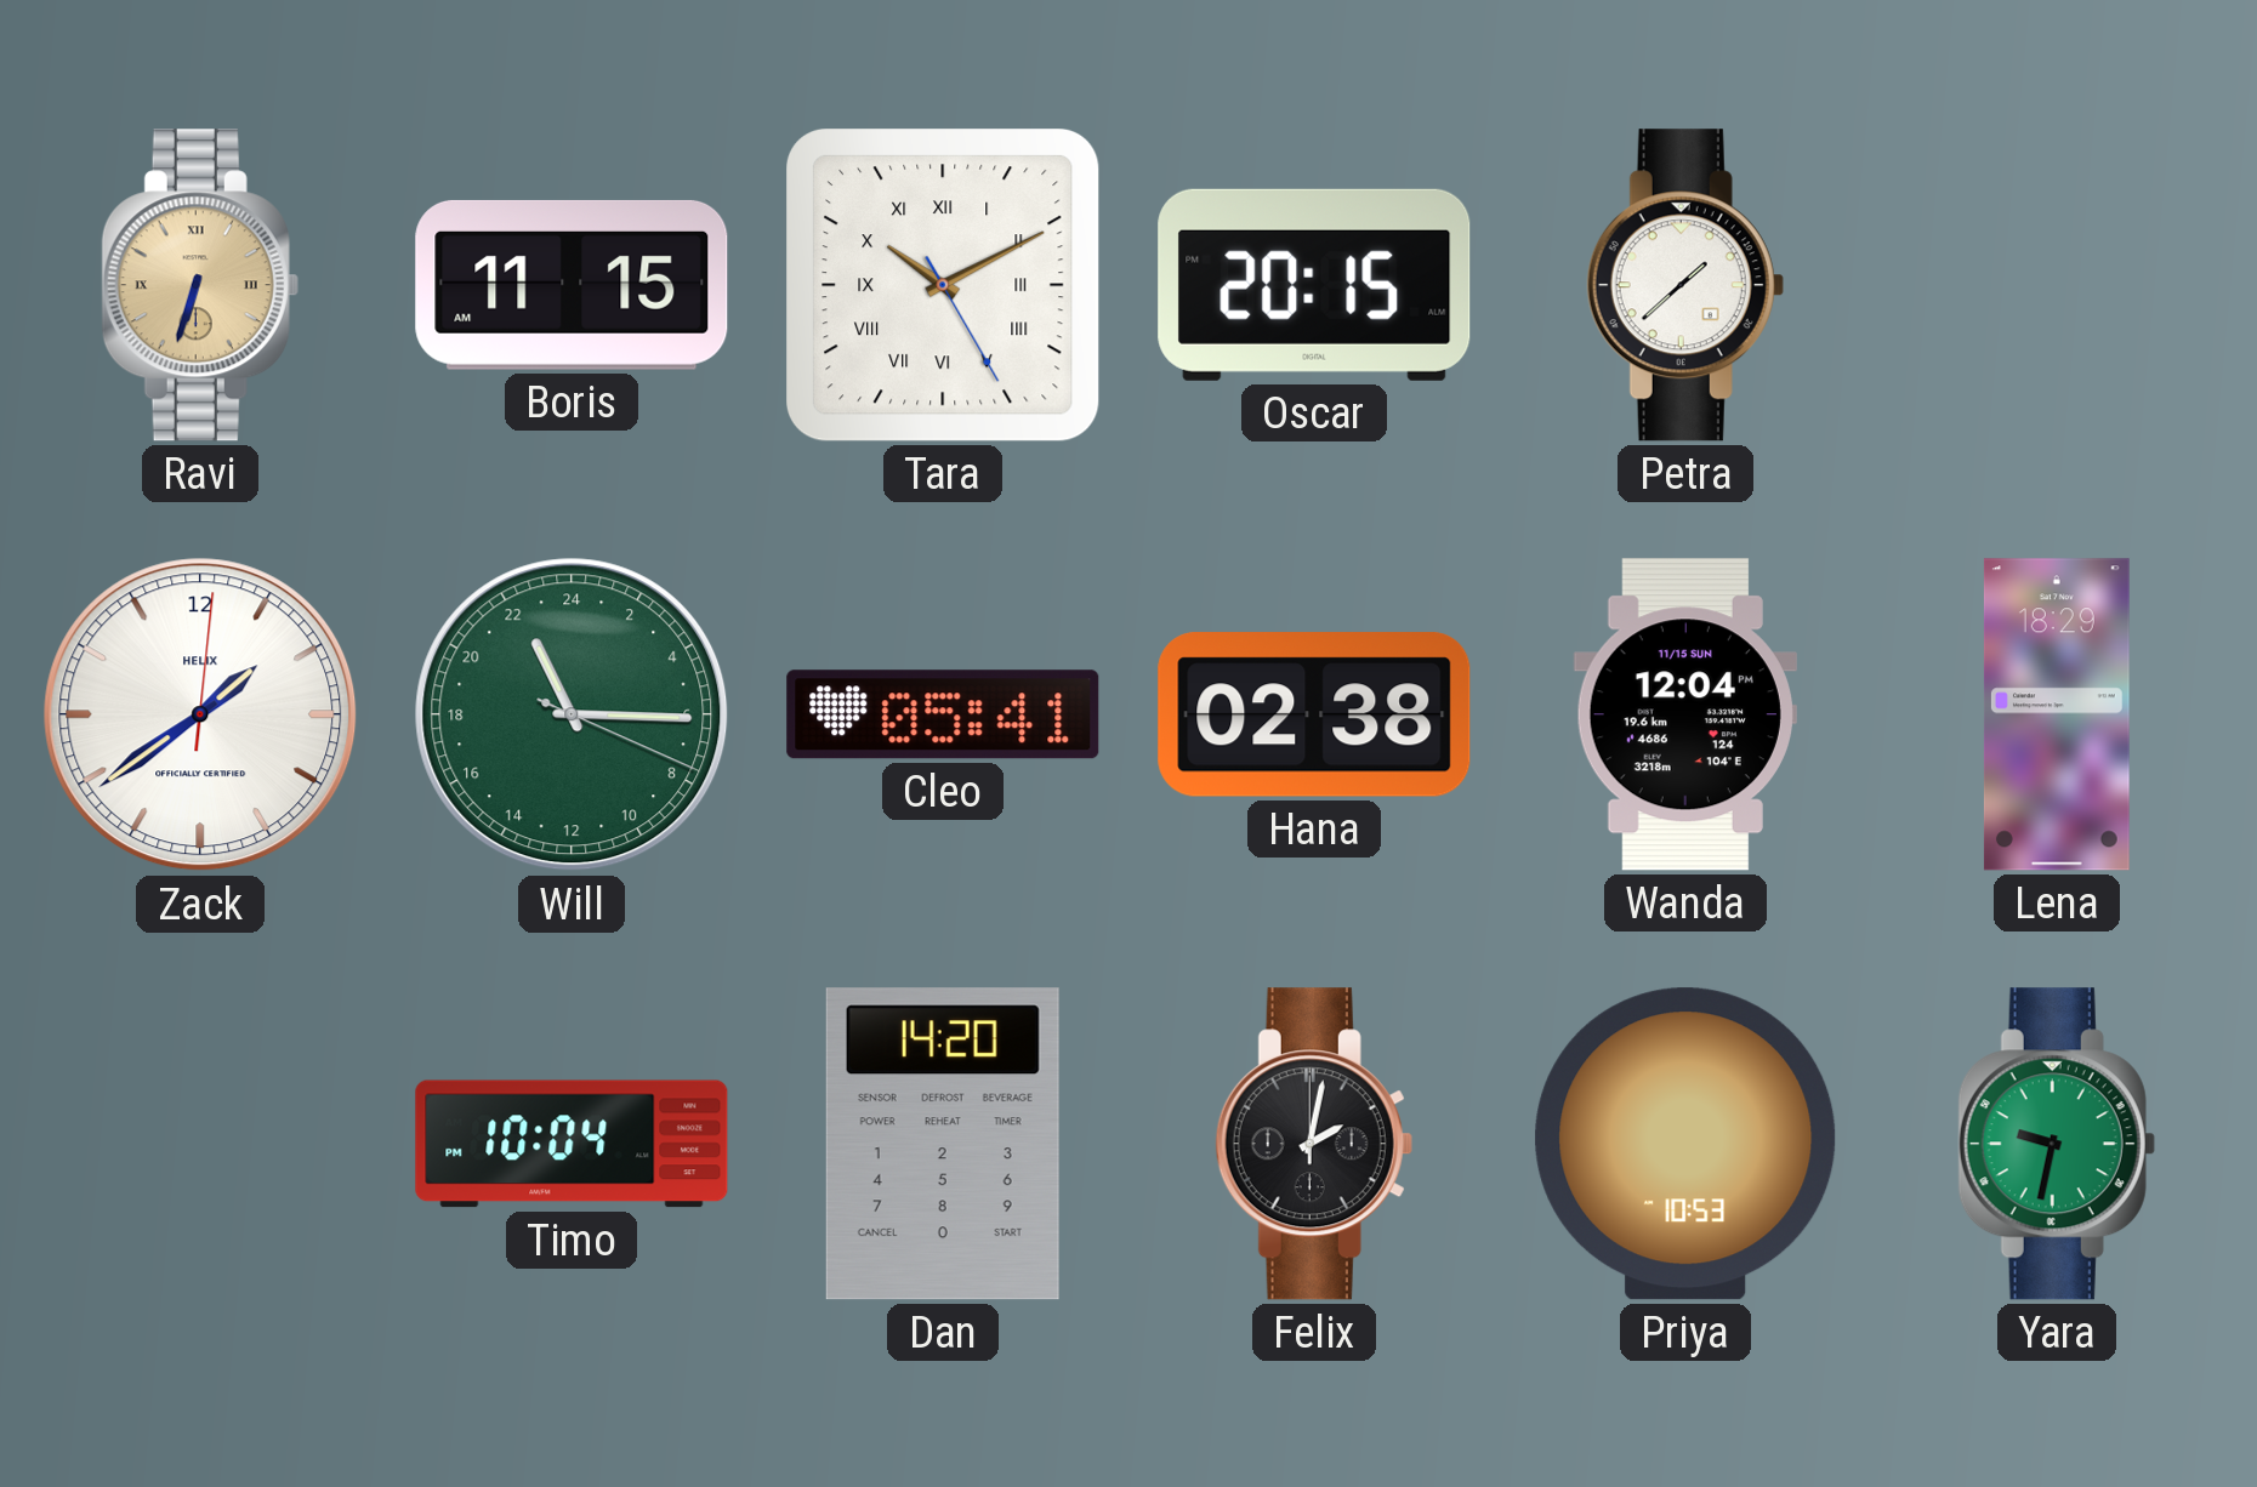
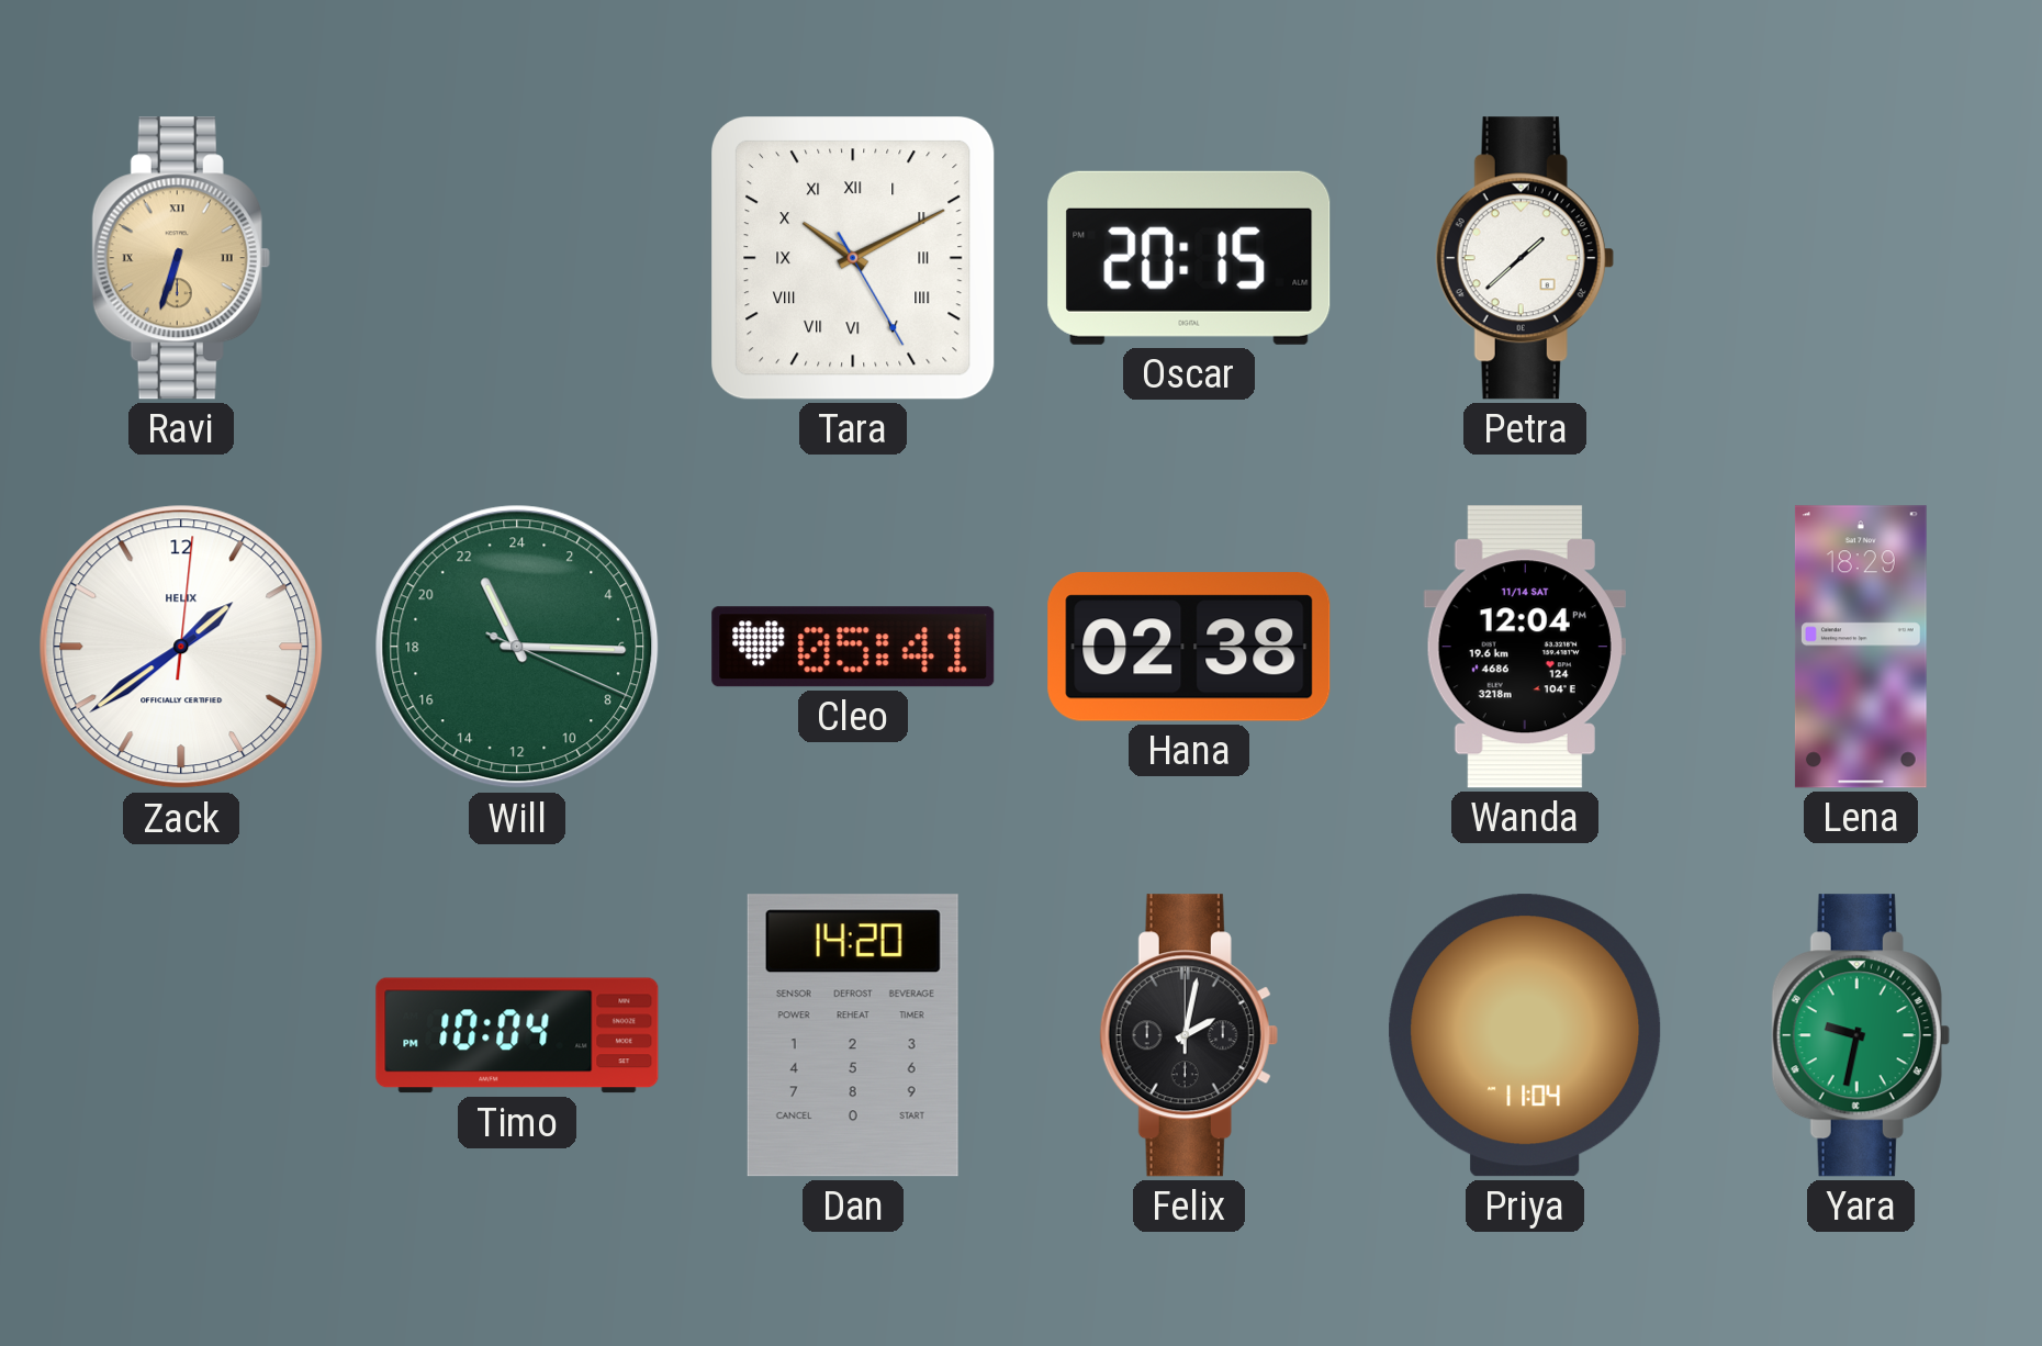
Boris: 11:15 -> none
Wanda date: 11/15 SUN -> 11/14 SAT
Priya: 10:53 -> 11:04
